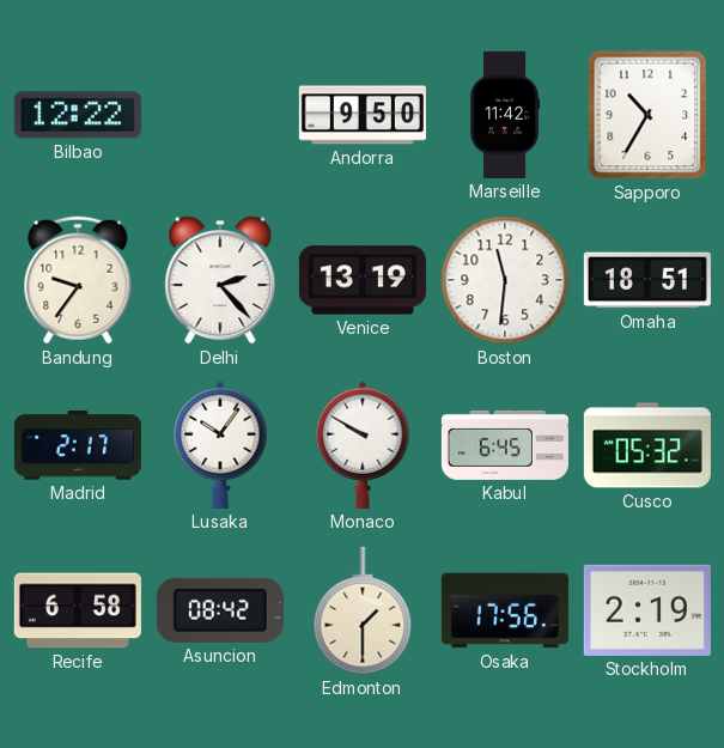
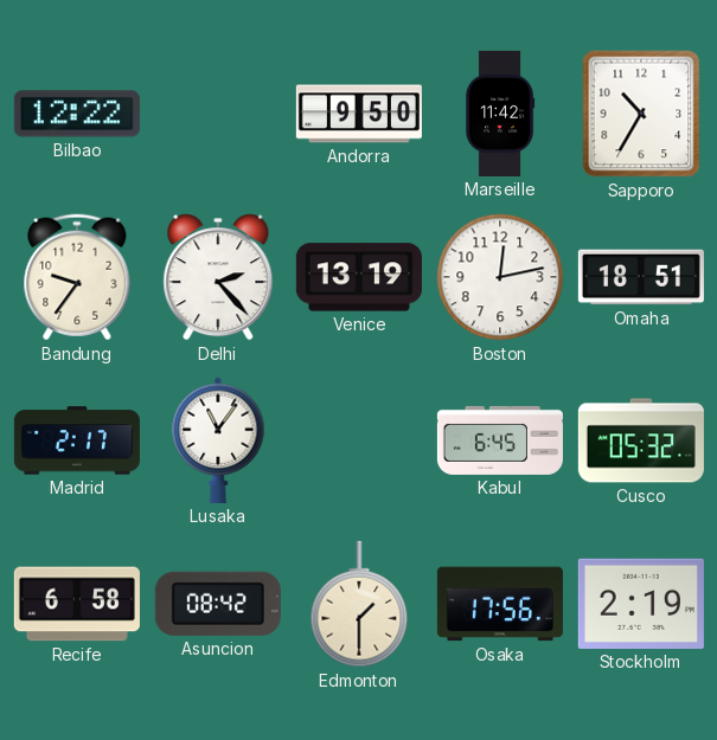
Boston: 11:31 -> 12:13
Lusaka: 10:06 -> 11:06
Monaco: 9:50 -> none
